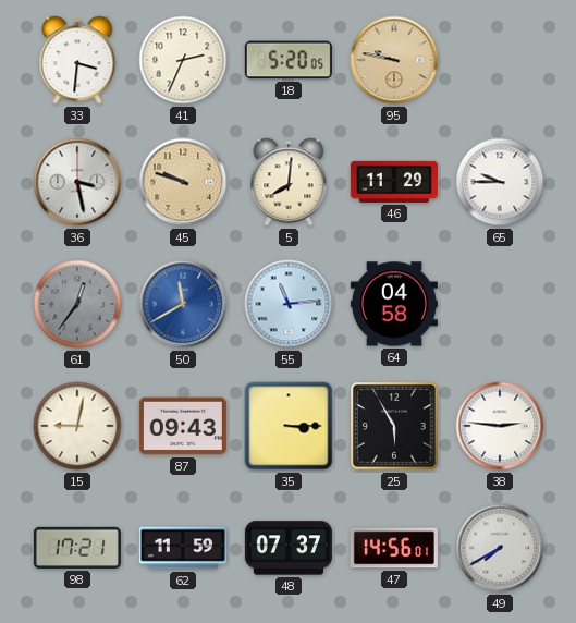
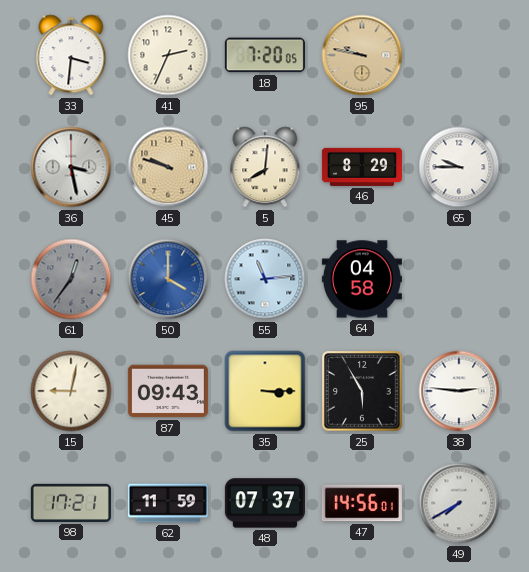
18: 5:20 -> 7:20
46: 11:29 -> 8:29
50: 11:40 -> 4:00
